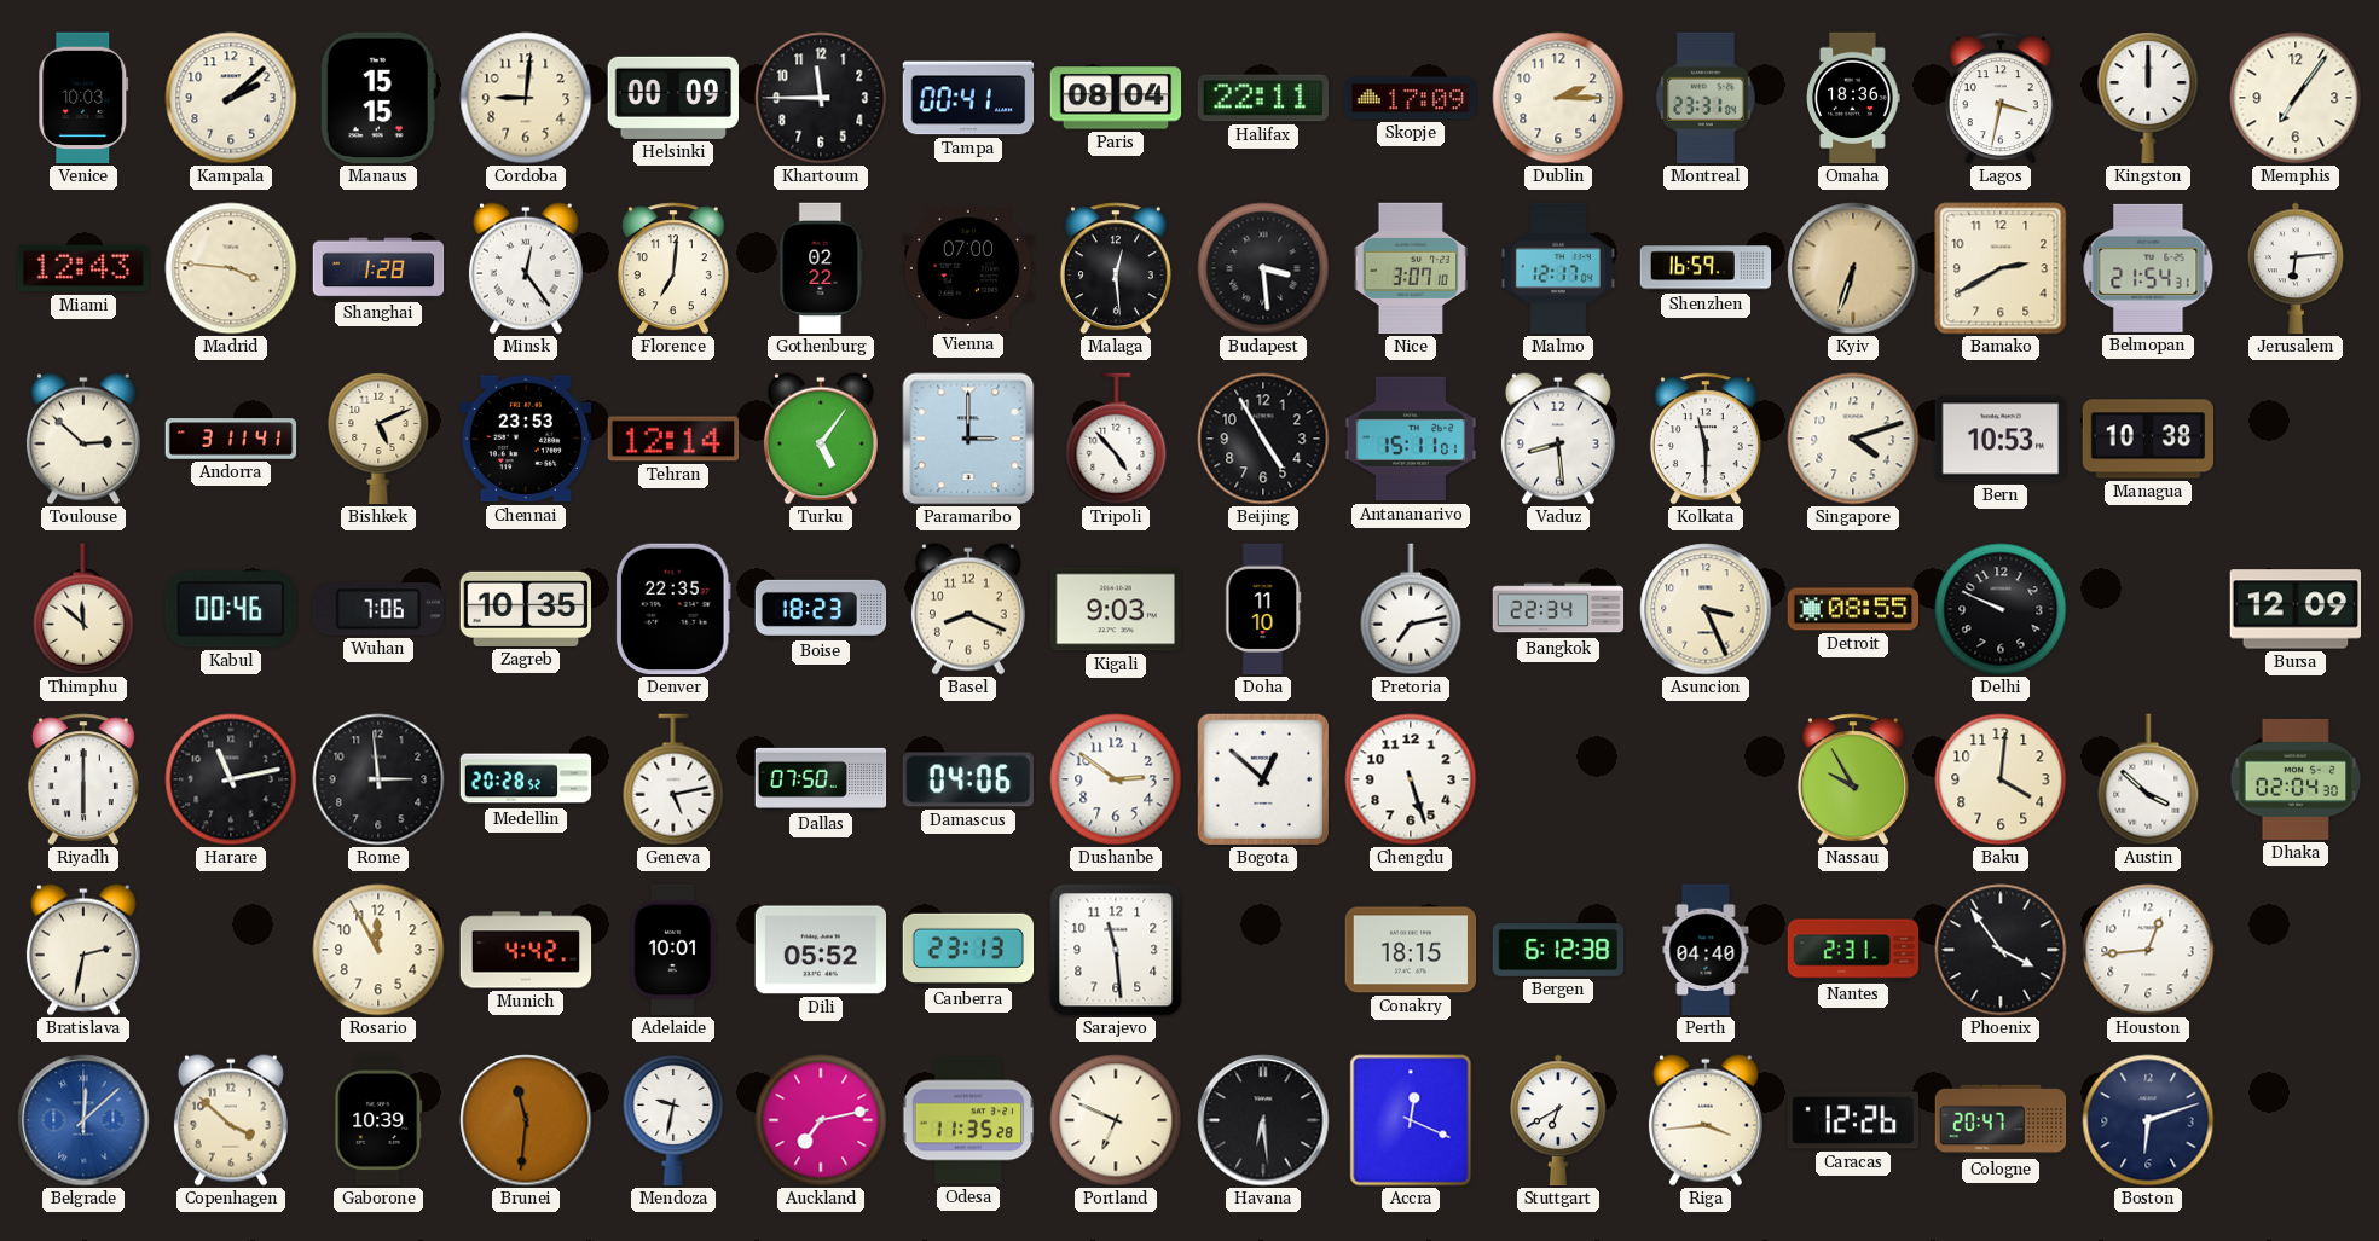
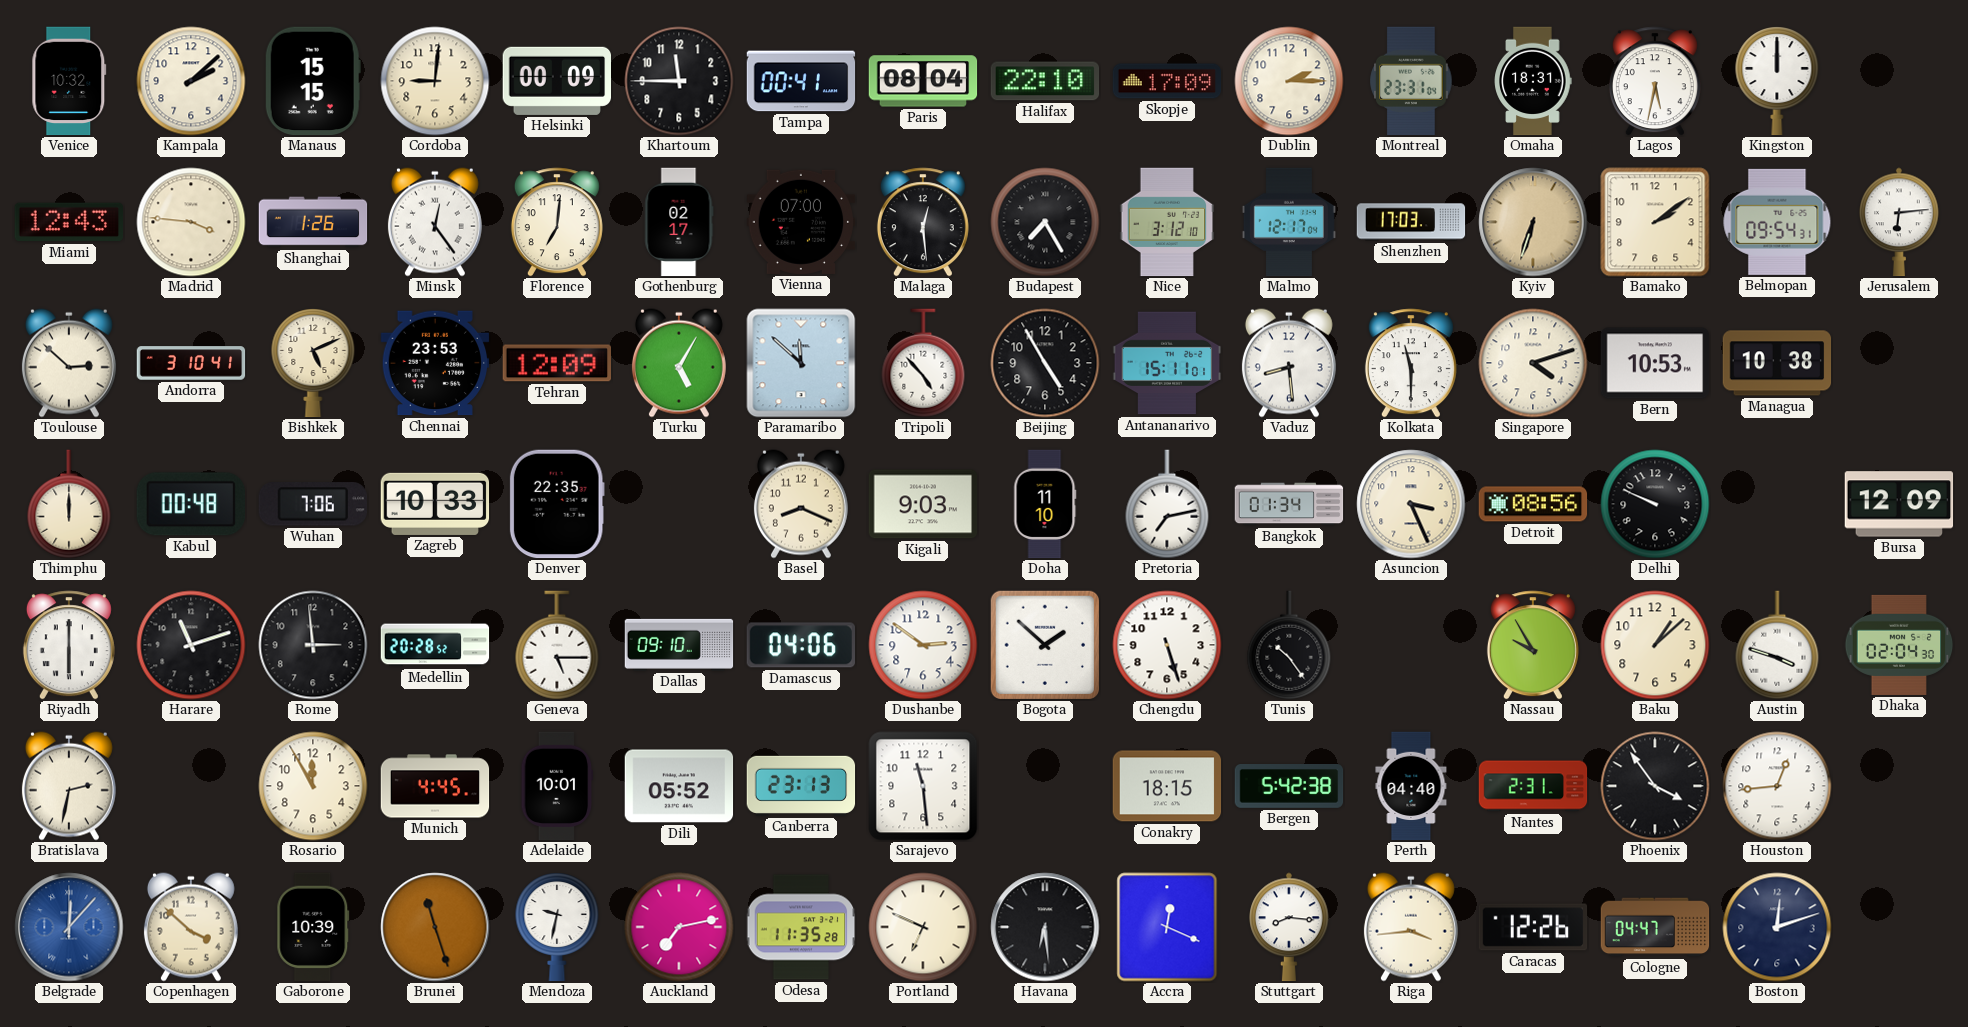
Venice: 10:03 -> 10:32
Halifax: 22:11 -> 22:10
Omaha: 18:36 -> 18:31
Lagos: 3:32 -> 5:32
Memphis: 7:06 -> none
Shanghai: 1:28 -> 1:26
Gothenburg: 02:22 -> 02:17
Budapest: 3:29 -> 7:25
Nice: 3:07 -> 3:12
Shenzhen: 16:59 -> 17:03
Bamako: 2:40 -> 2:09
Belmopan: 21:54 -> 09:54
Andorra: 3:11 -> 3:10
Tehran: 12:14 -> 12:09
Turku: 5:06 -> 5:05
Paramaribo: 3:00 -> 11:52
Thimphu: 11:52 -> 12:00
Kabul: 00:46 -> 00:48
Zagreb: 10:35 -> 10:33
Boise: 18:23 -> none
Bangkok: 22:34 -> 01:34
Detroit: 08:55 -> 08:56
Harare: 11:13 -> 11:12
Geneva: 5:13 -> 5:15
Dallas: 07:50 -> 09:10
Bogota: 12:52 -> 1:52
Tunis: none -> 10:24
Baku: 4:01 -> 1:08
Austin: 3:52 -> 3:48
Munich: 4:42 -> 4:45
Bergen: 6:12 -> 5:42
Belgrade: 12:08 -> 12:07
Brunei: 11:31 -> 11:27
Stuttgart: 6:40 -> 8:16
Cologne: 20:47 -> 04:47
Boston: 6:12 -> 12:12
